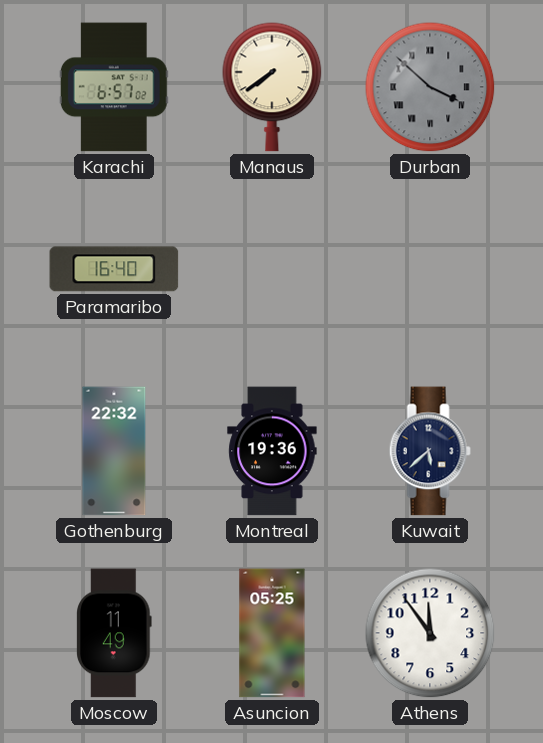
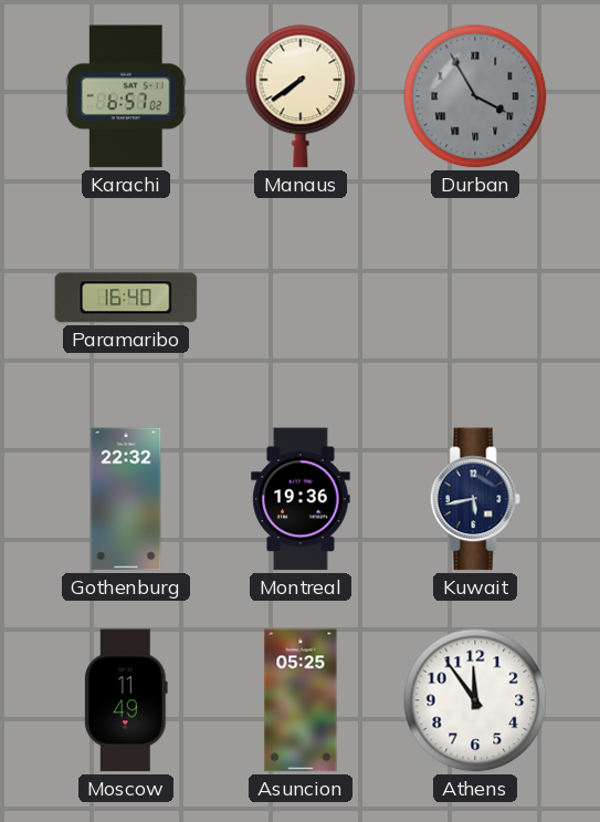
Durban: 3:52 -> 3:55
Kuwait: 5:38 -> 5:43
